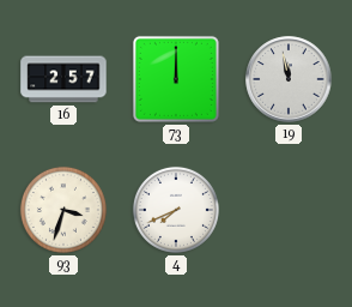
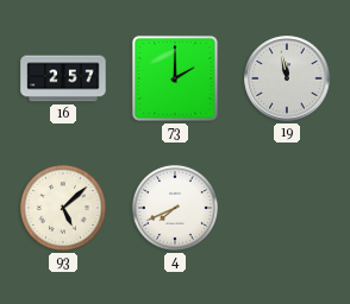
73: 12:00 -> 2:00
93: 3:33 -> 5:08
